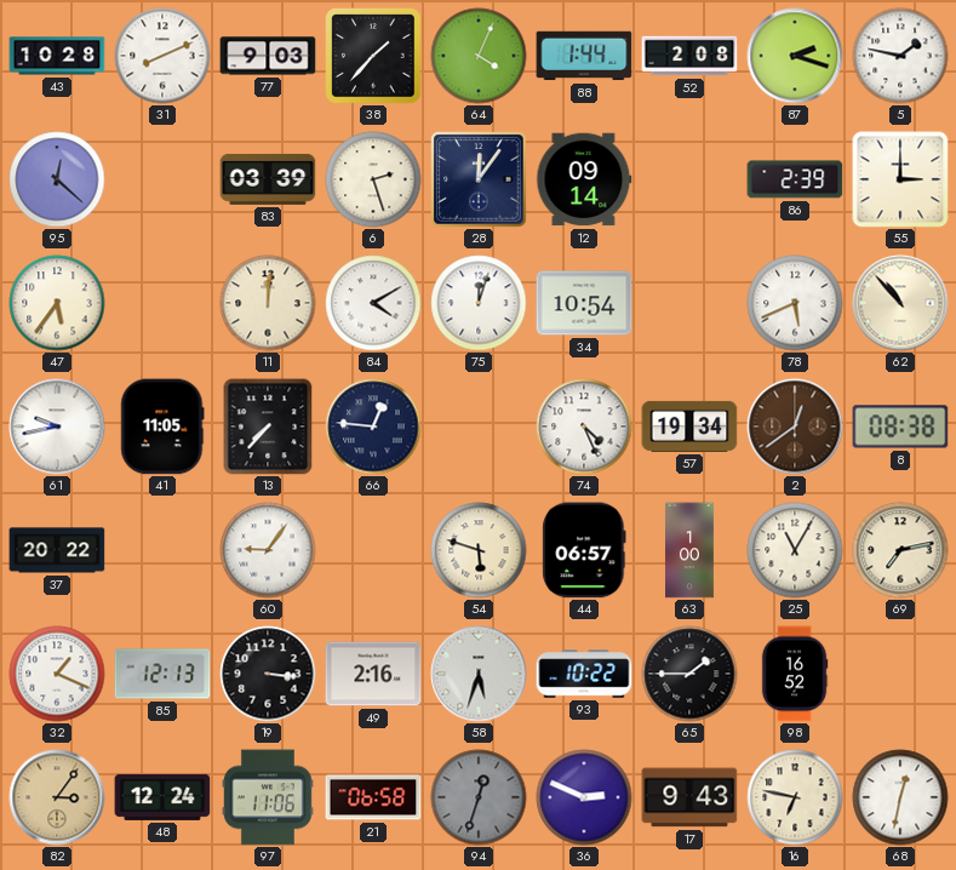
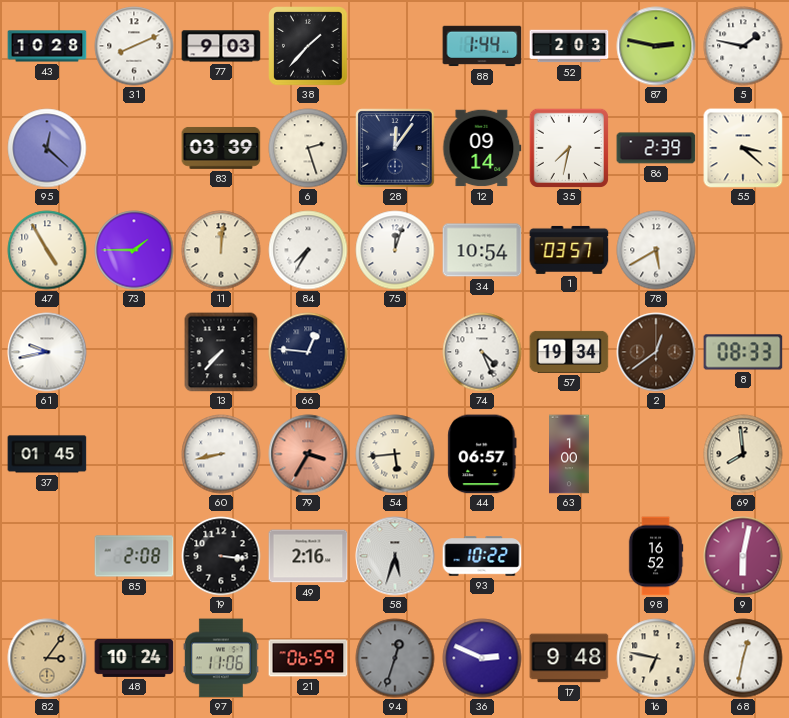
64: 4:04 -> none
52: 2:08 -> 2:03
87: 2:18 -> 2:47
35: none -> 7:32
55: 3:00 -> 3:22
47: 5:36 -> 4:55
73: none -> 1:45
84: 4:10 -> 7:35
1: none -> 03:57
78: 5:41 -> 5:40
62: 10:53 -> none
41: 11:05 -> none
8: 08:38 -> 08:33
37: 20:22 -> 01:45
60: 9:06 -> 8:43
79: none -> 3:35
54: 5:48 -> 5:44
25: 11:05 -> none
69: 7:13 -> 7:59
32: 1:19 -> none
85: 12:13 -> 2:08
65: 1:45 -> none
9: none -> 6:02
48: 12:24 -> 10:24
21: 06:58 -> 06:59
17: 9:43 -> 9:48
